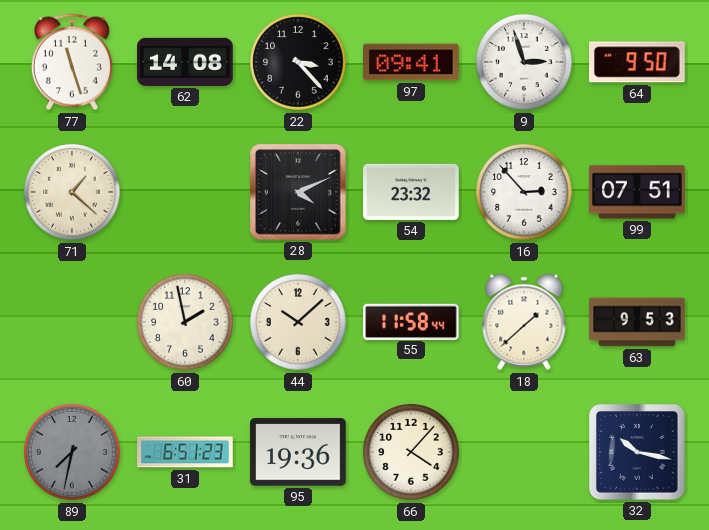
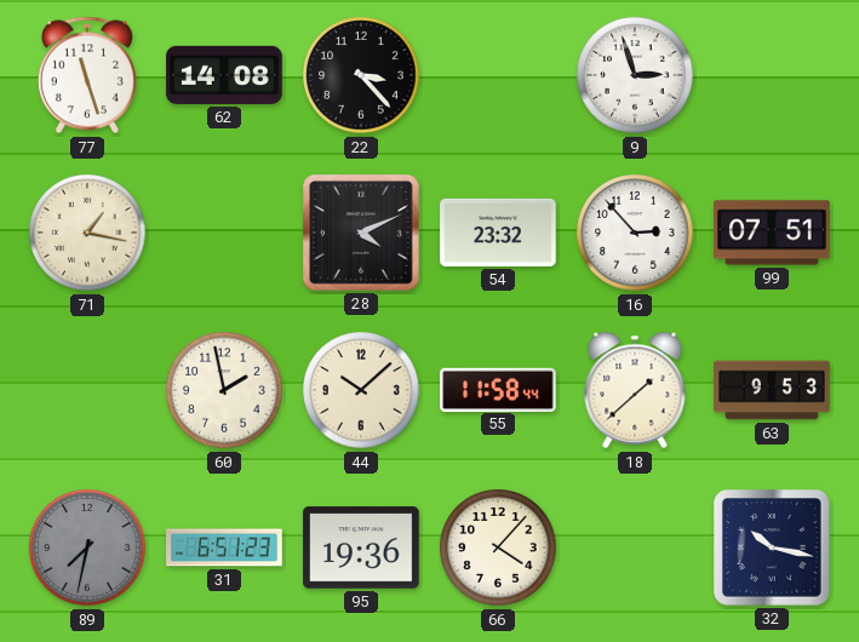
97: 09:41 -> none
64: 9:50 -> none
71: 1:22 -> 1:17
